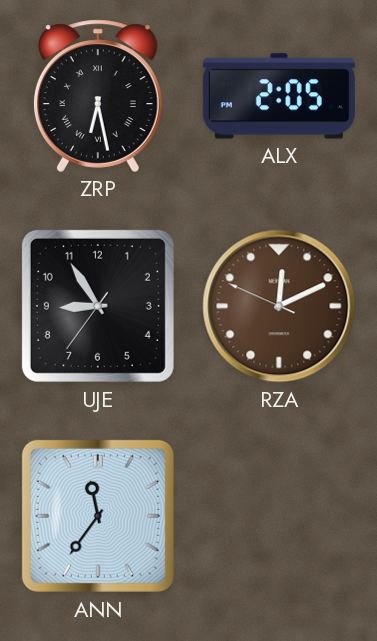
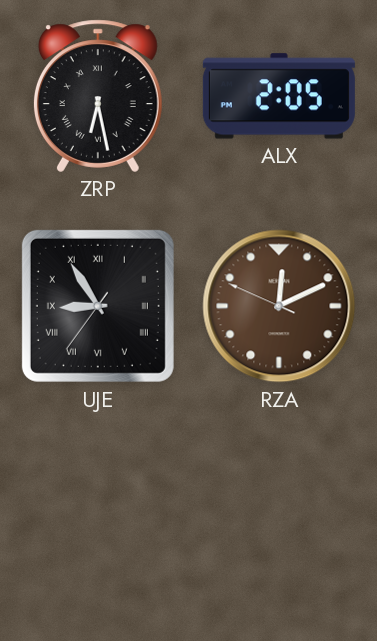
UJE numerals: Arabic -> Roman
ANN: 11:36 -> none
